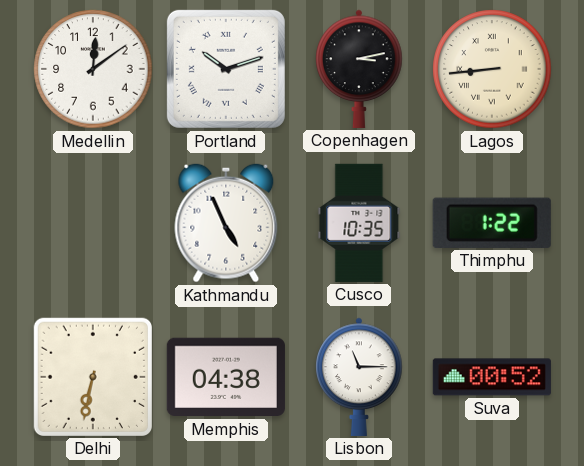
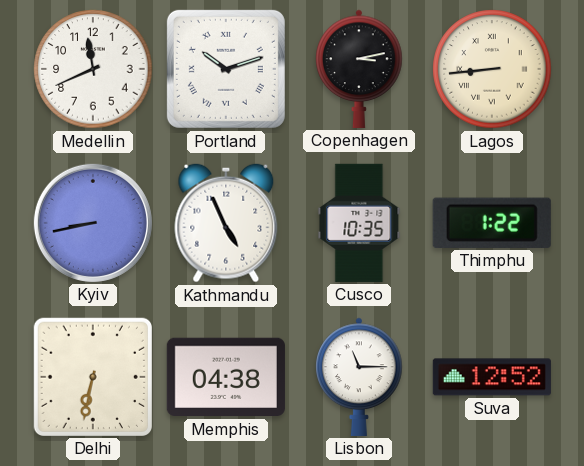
Medellin: 12:09 -> 11:41
Kyiv: none -> 8:43
Suva: 00:52 -> 12:52
